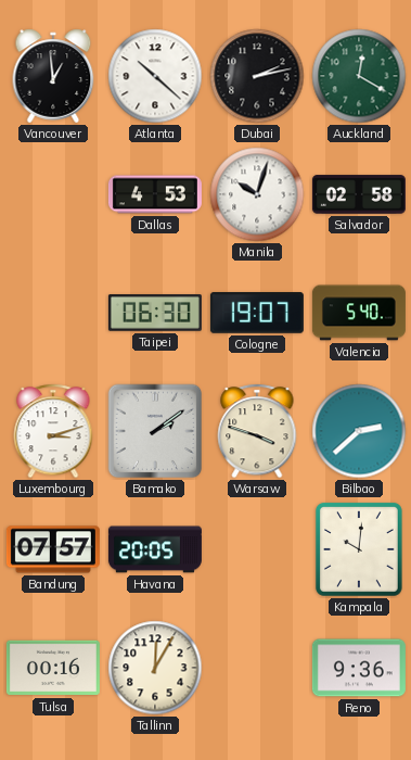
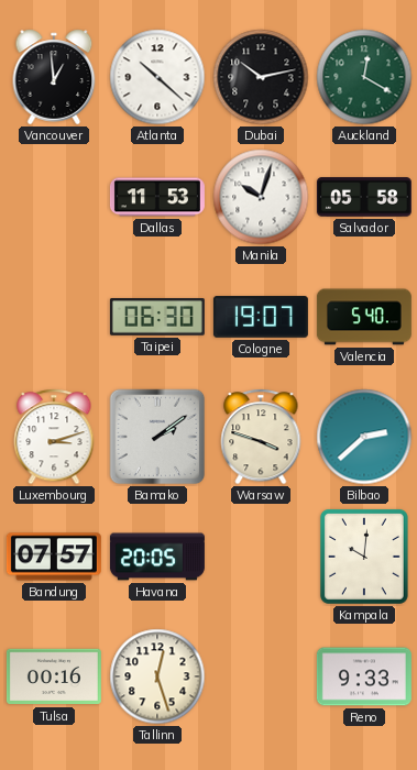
Dubai: 2:13 -> 10:13
Dallas: 4:53 -> 11:53
Salvador: 02:58 -> 05:58
Tallinn: 12:05 -> 12:27
Reno: 9:36 -> 9:33
